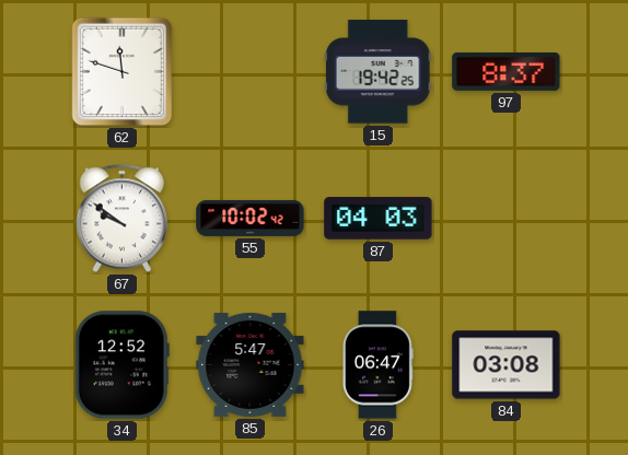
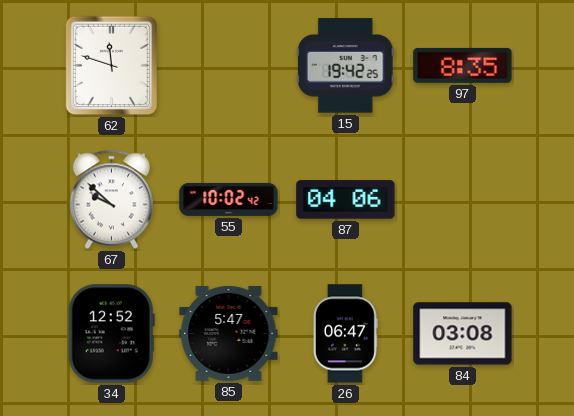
97: 8:37 -> 8:35
67: 9:51 -> 9:52
87: 04:03 -> 04:06
